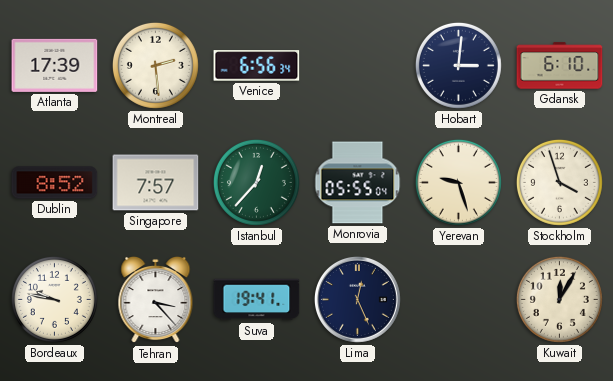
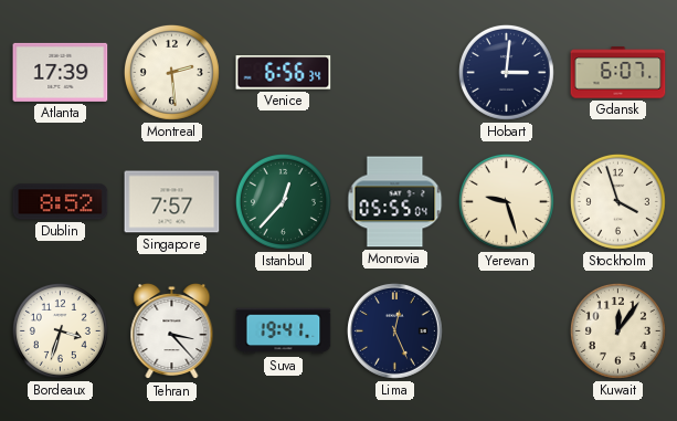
Gdansk: 6:10 -> 6:07
Bordeaux: 9:47 -> 3:33
Kuwait: 12:05 -> 12:06
